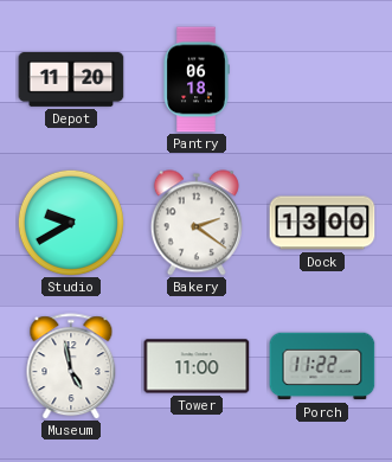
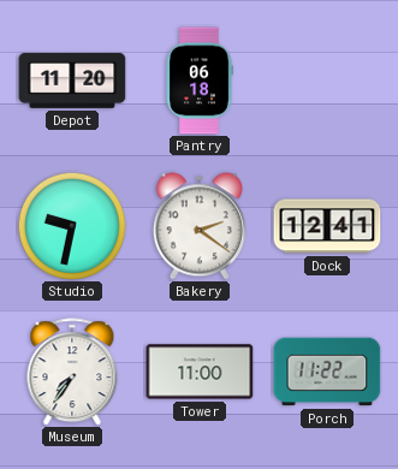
Studio: 9:40 -> 9:32
Dock: 13:00 -> 12:41
Museum: 4:58 -> 7:36
